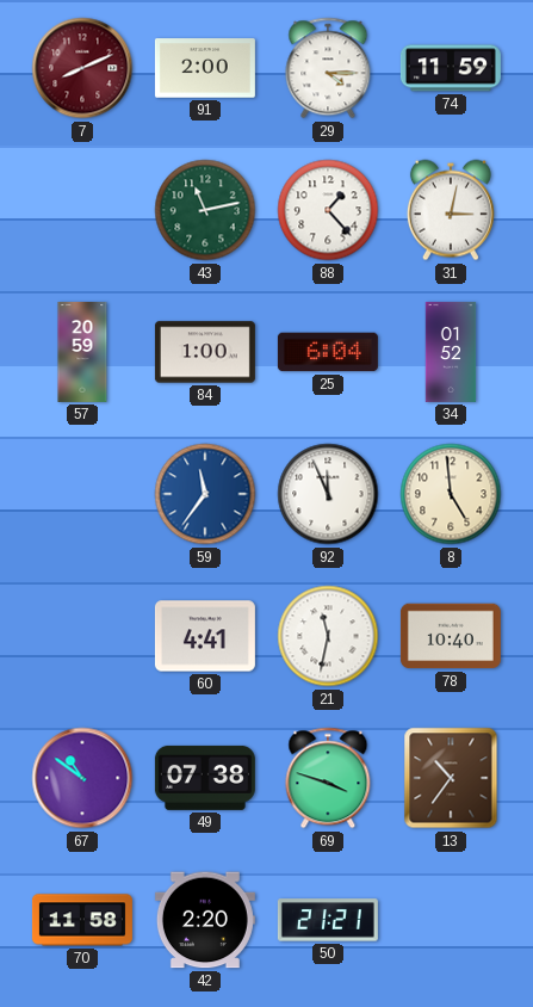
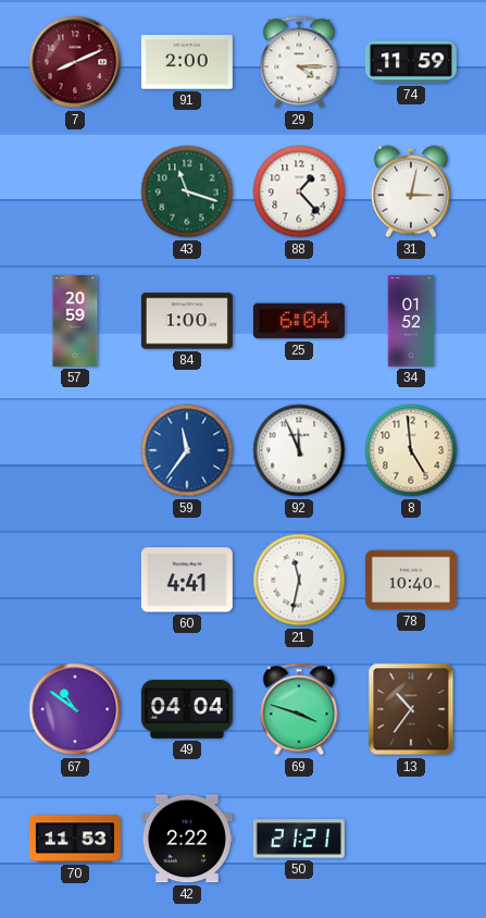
43: 11:13 -> 11:18
49: 07:38 -> 04:04
70: 11:58 -> 11:53
42: 2:20 -> 2:22
